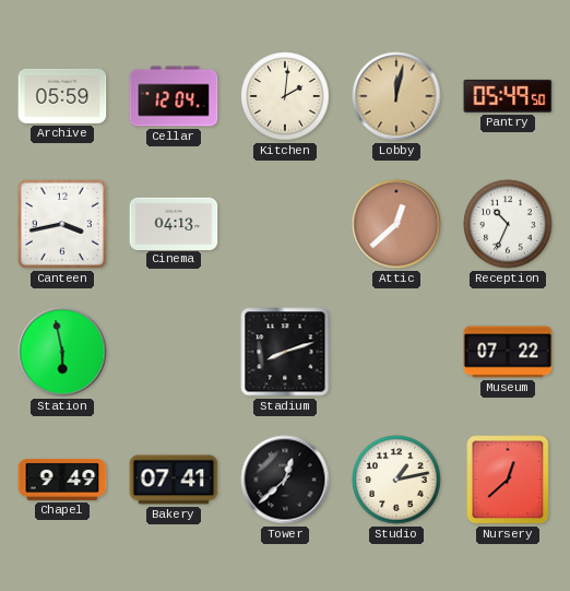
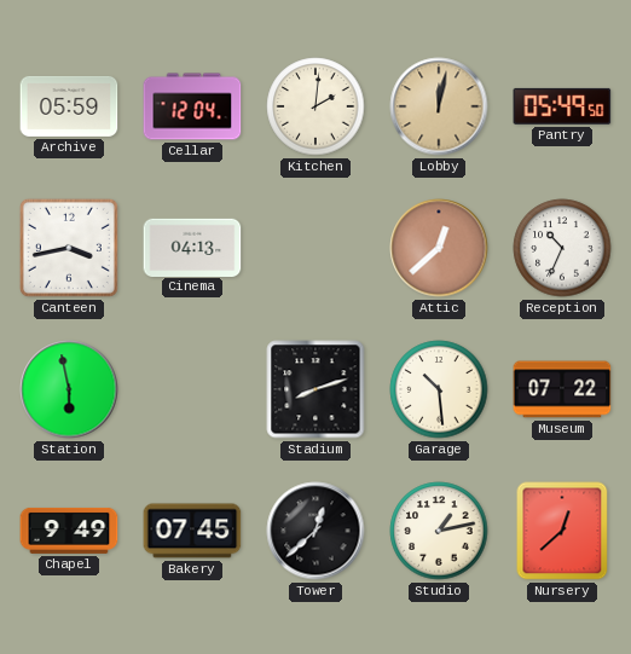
Garage: none -> 10:29
Bakery: 07:41 -> 07:45
